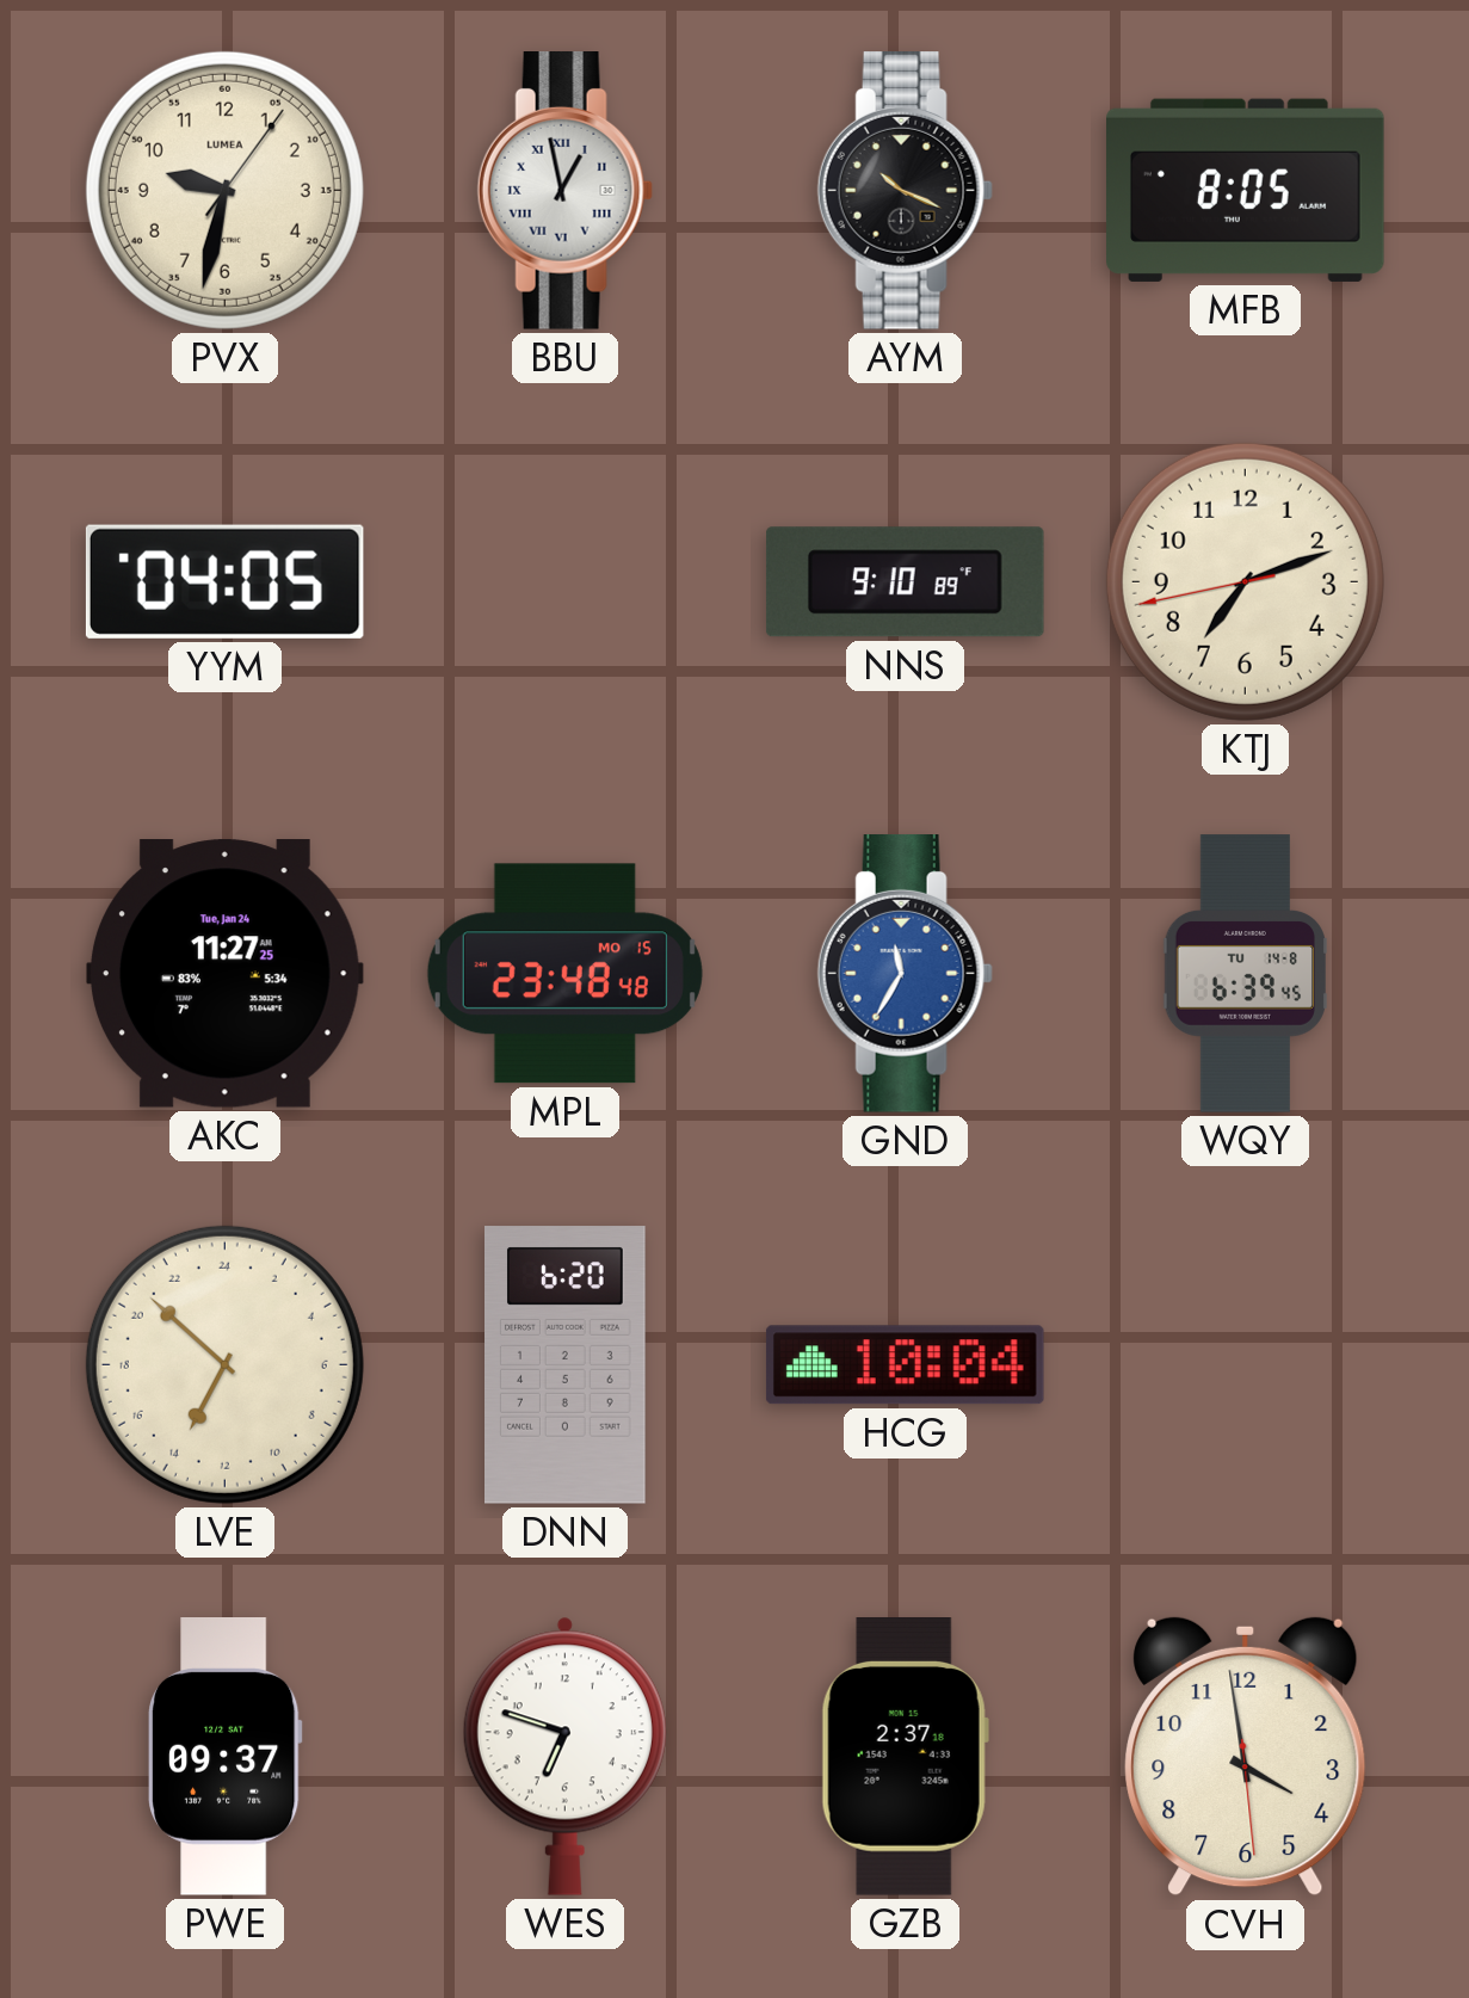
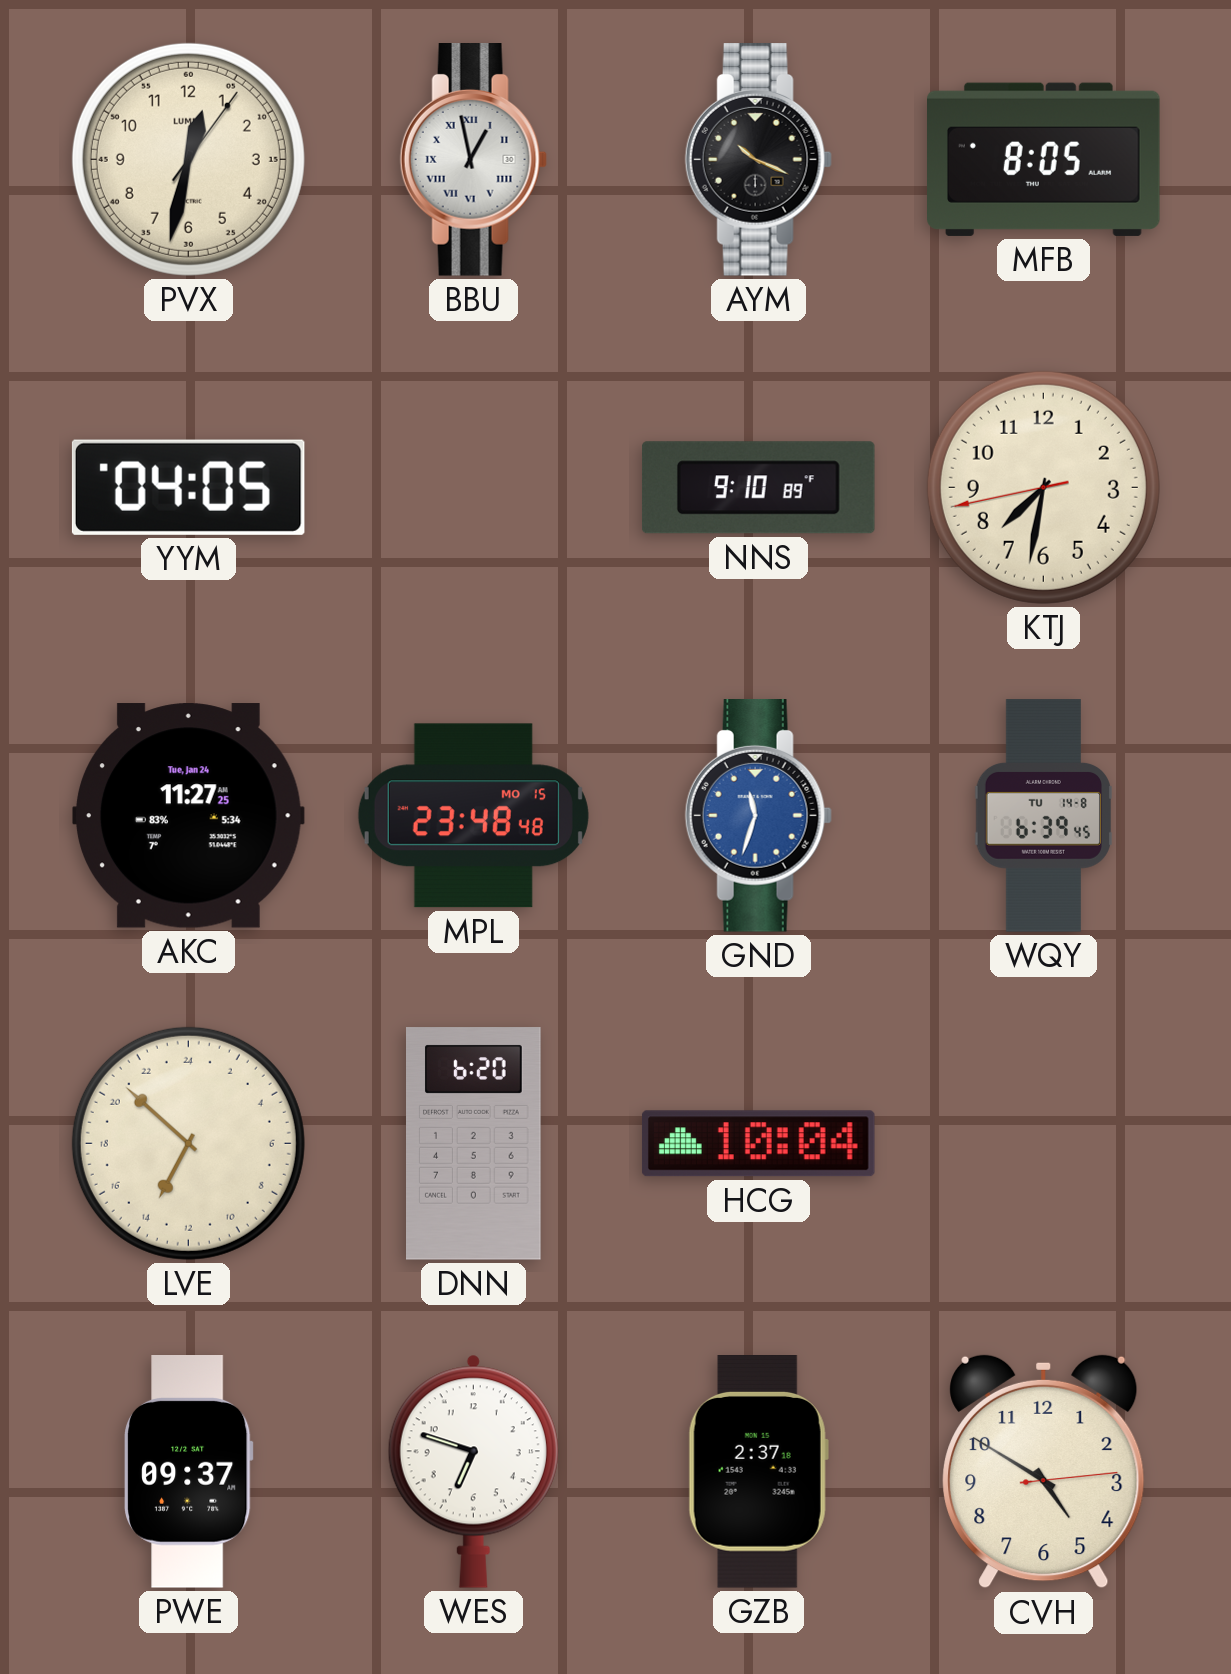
PVX: 9:32 -> 12:32
KTJ: 7:11 -> 7:31
GND: 11:35 -> 11:33
CVH: 3:58 -> 4:50
